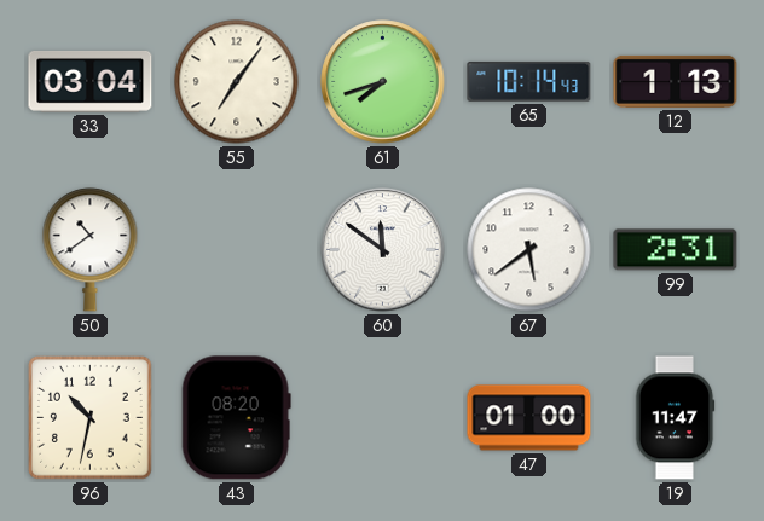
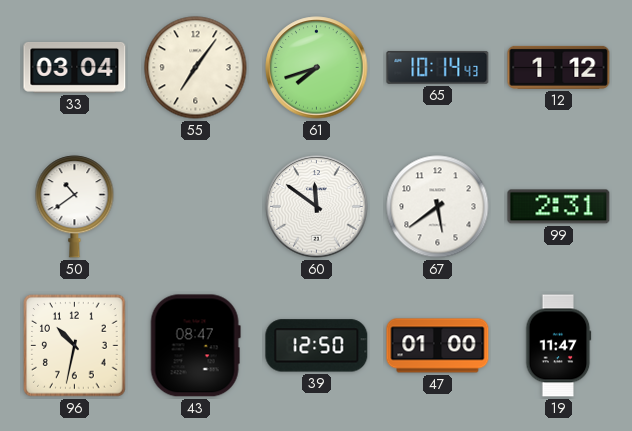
12: 1:13 -> 1:12
43: 08:20 -> 08:47
39: none -> 12:50
